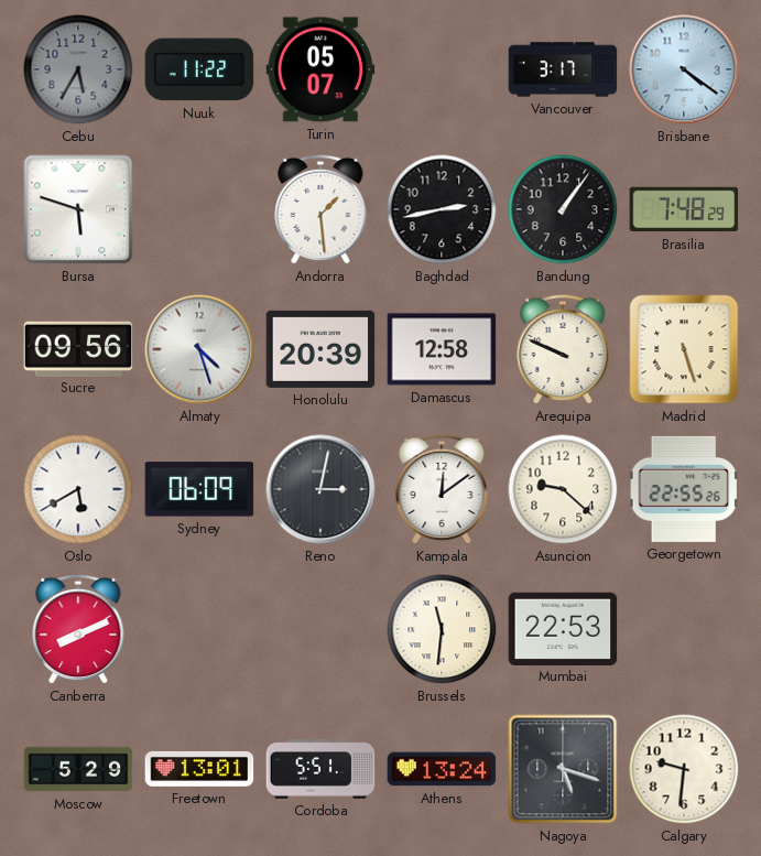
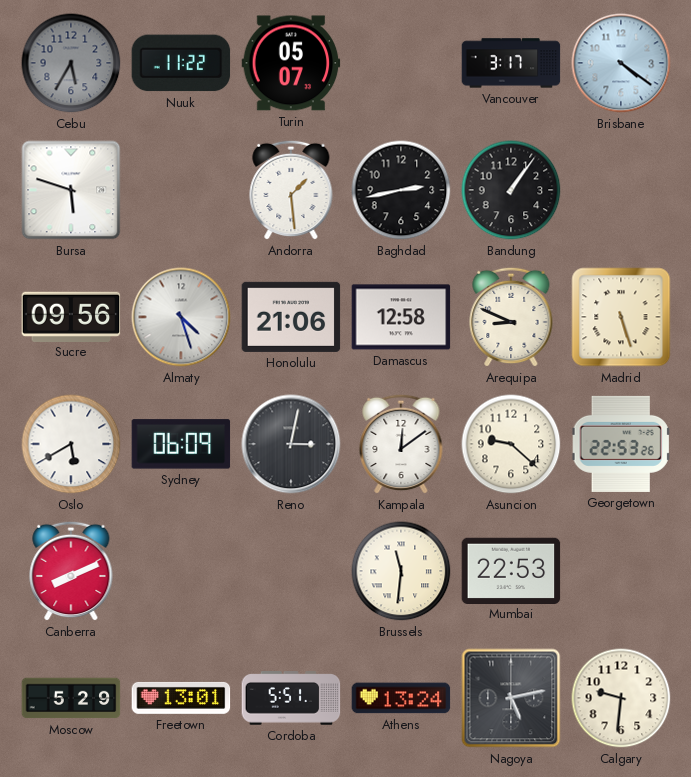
Brasilia: 7:48 -> none
Honolulu: 20:39 -> 21:06
Arequipa: 9:49 -> 8:49
Georgetown: 22:55 -> 22:53
Nagoya: 5:18 -> 5:13
